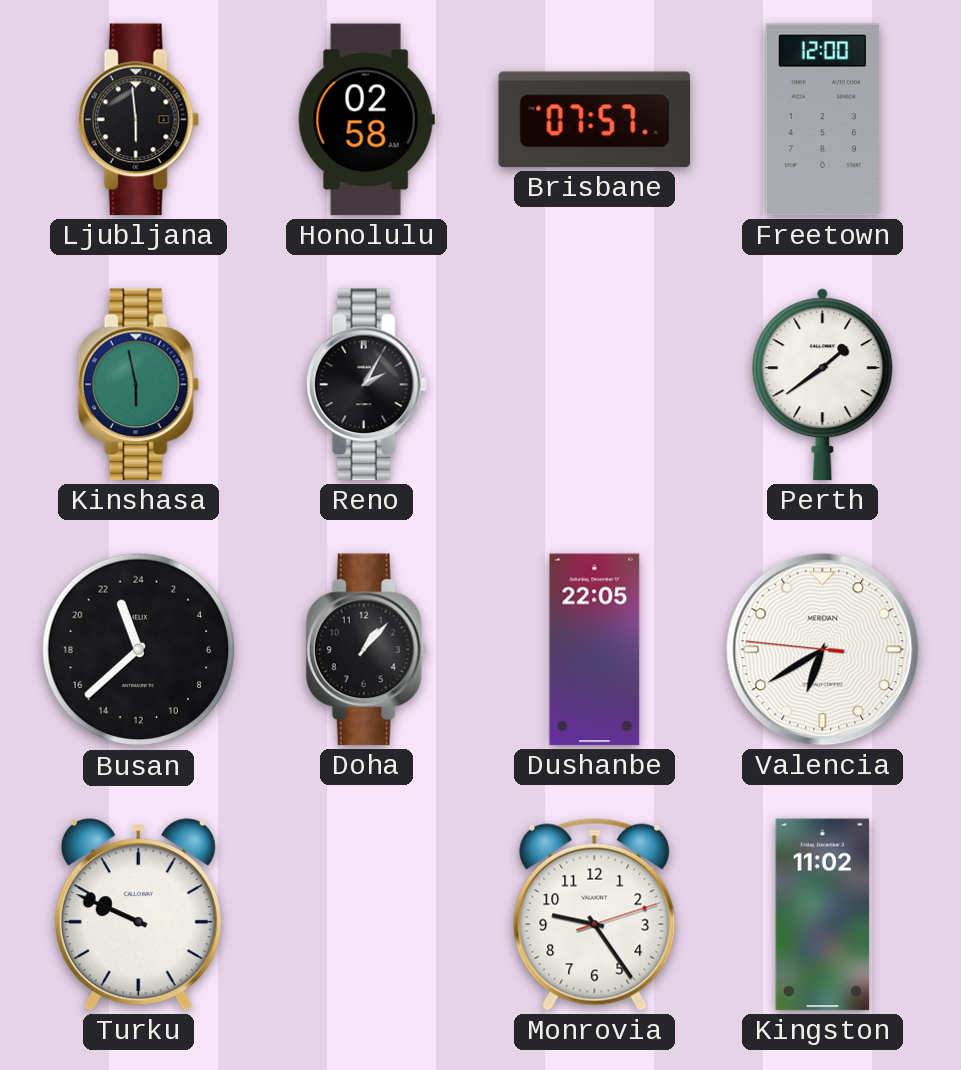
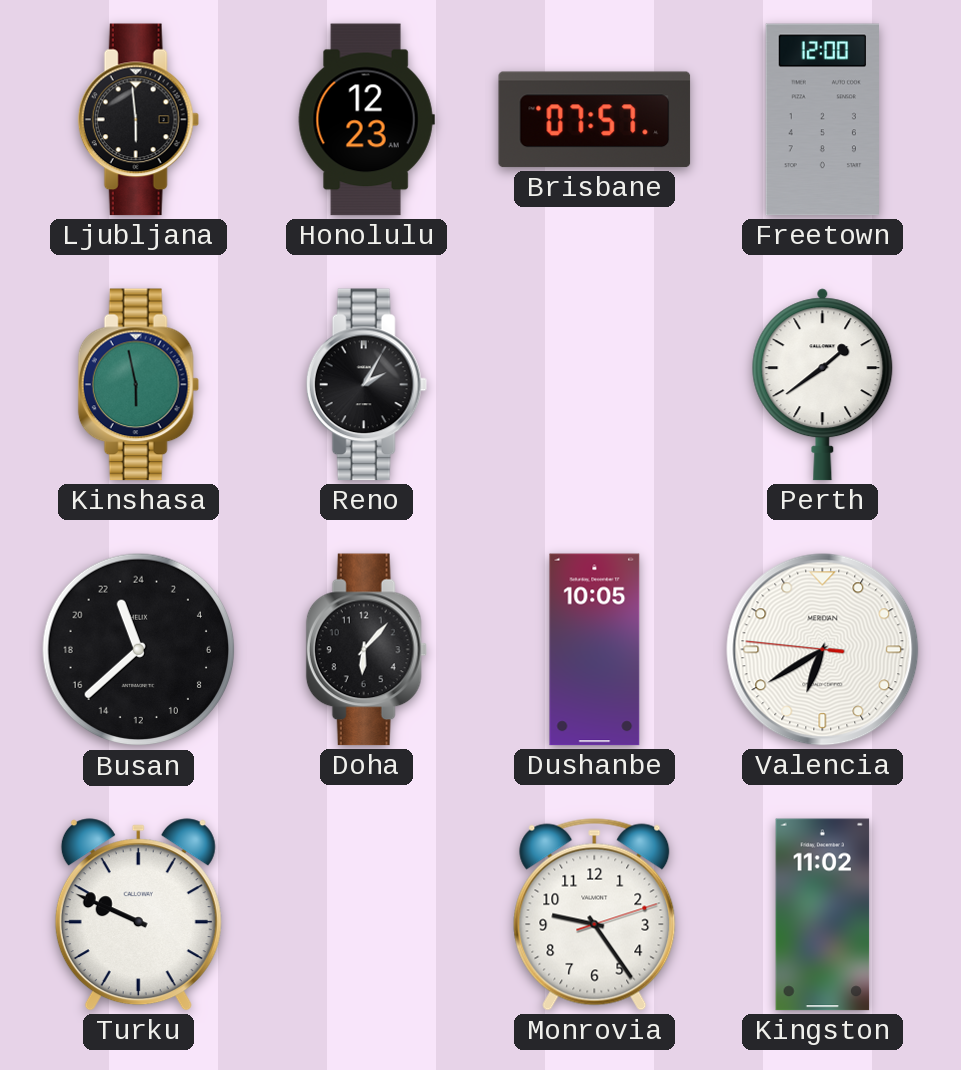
Honolulu: 02:58 -> 12:23
Doha: 1:07 -> 6:07
Dushanbe: 22:05 -> 10:05
